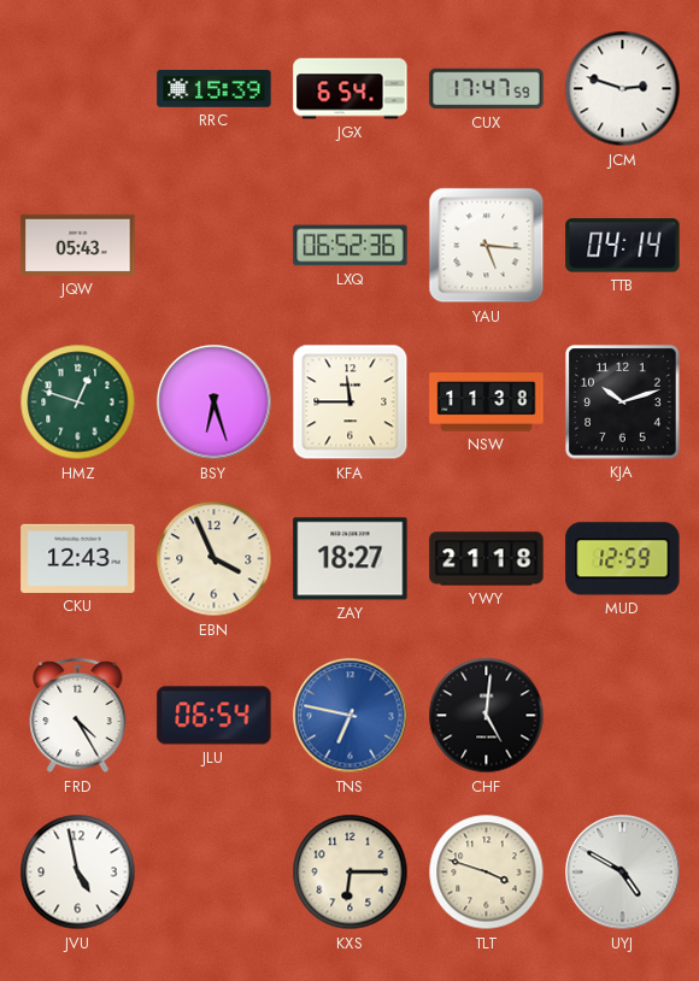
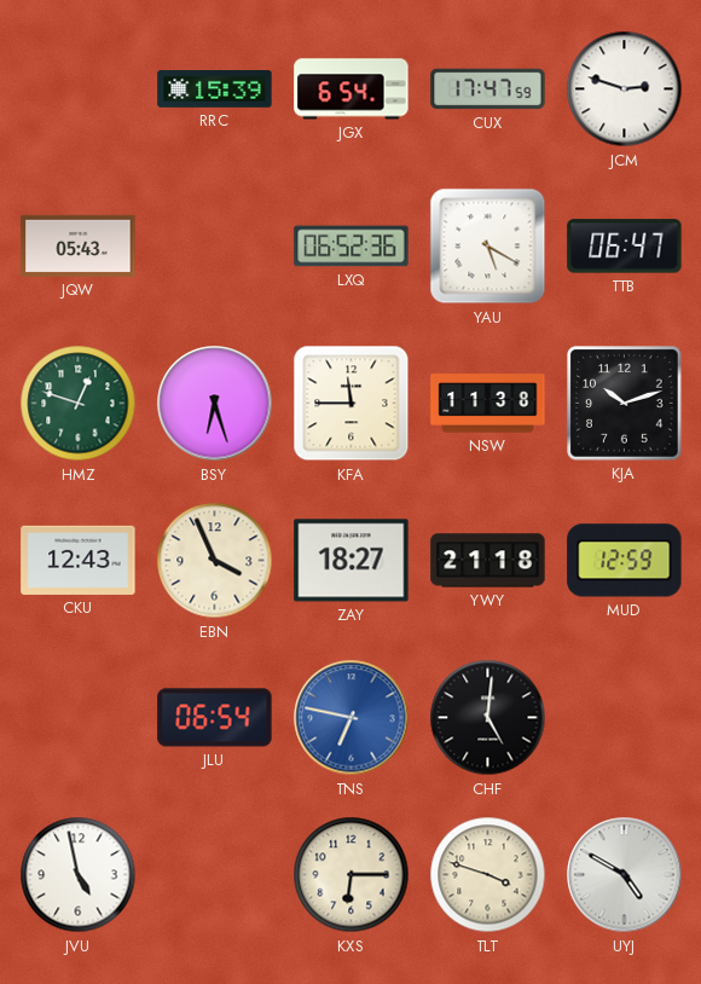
YAU: 5:16 -> 5:20
TTB: 04:14 -> 06:47
FRD: 4:25 -> none
